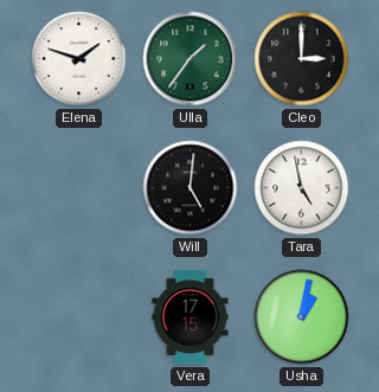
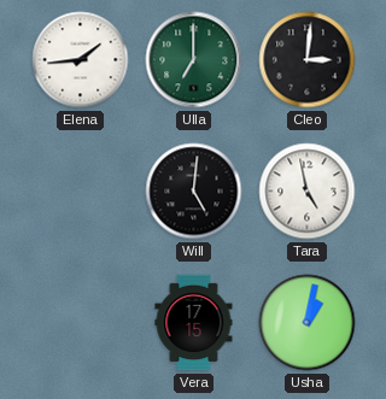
Elena: 1:48 -> 1:44
Ulla: 1:36 -> 7:00
Cleo: 3:00 -> 3:01
